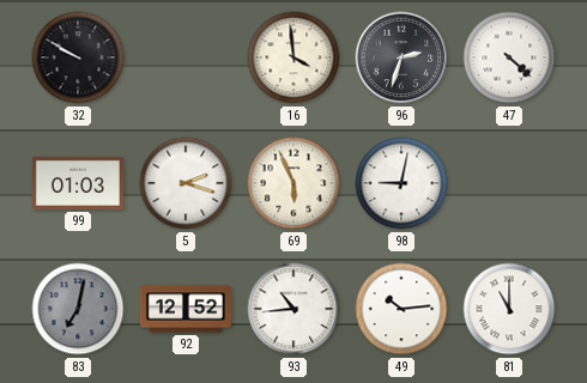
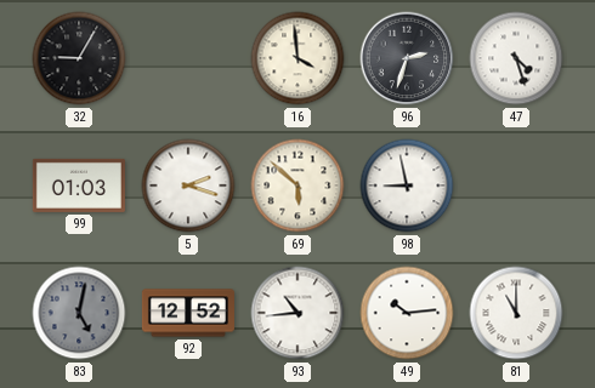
32: 9:50 -> 9:05
47: 4:22 -> 4:27
69: 5:56 -> 5:52
98: 9:02 -> 8:58
83: 7:02 -> 5:02
